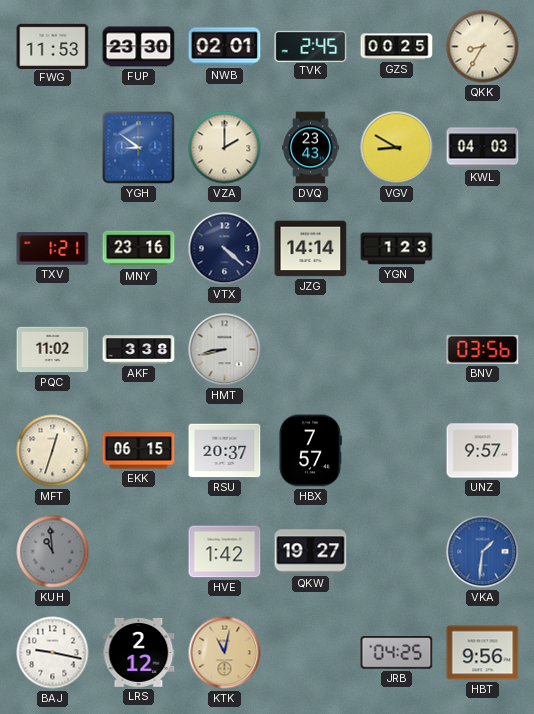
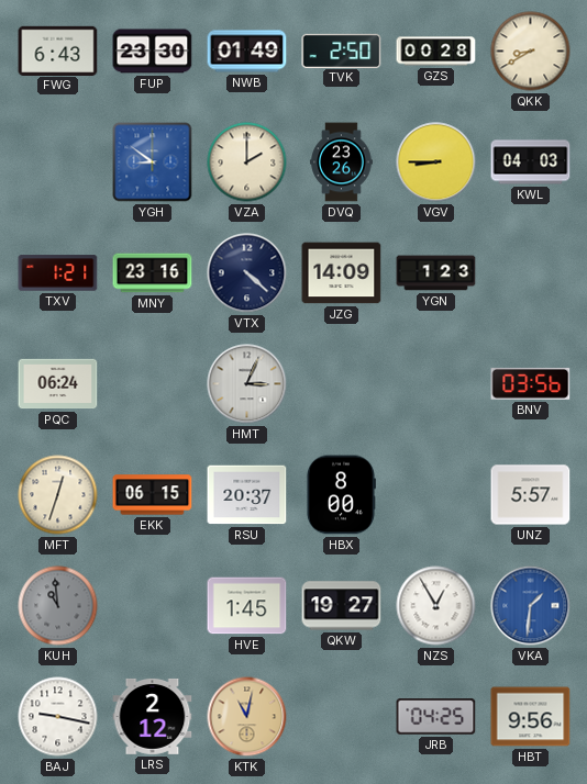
FWG: 11:53 -> 6:43
NWB: 02:01 -> 01:49
TVK: 2:45 -> 2:50
GZS: 00:25 -> 00:28
QKK: 8:35 -> 8:40
DVQ: 23:43 -> 23:26
VGV: 8:50 -> 8:45
JZG: 14:14 -> 14:09
PQC: 11:02 -> 06:24
AKF: 3:38 -> none
HMT: 8:43 -> 3:04
HBX: 7:57 -> 8:00
UNZ: 9:57 -> 5:57
HVE: 1:42 -> 1:45
NZS: none -> 12:55
